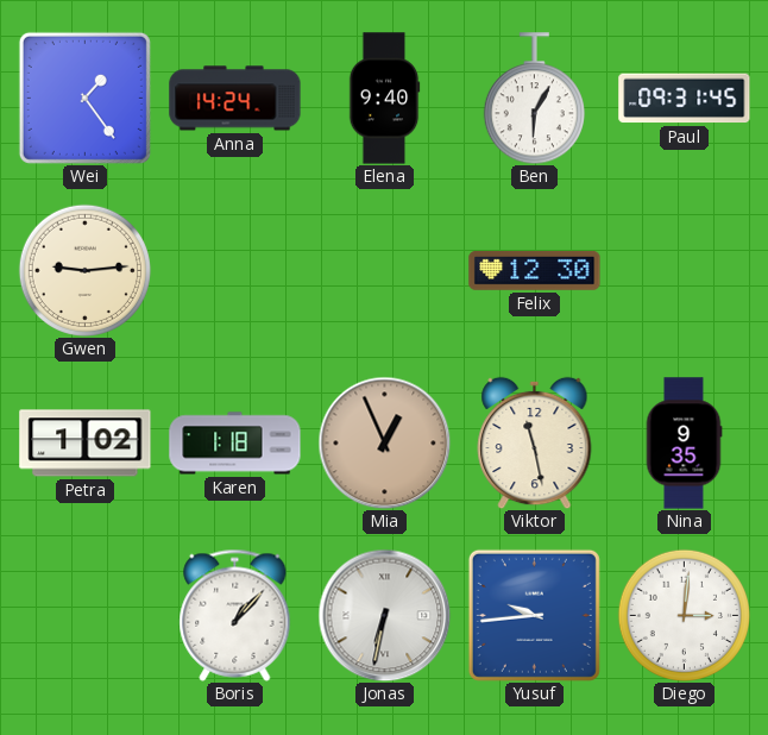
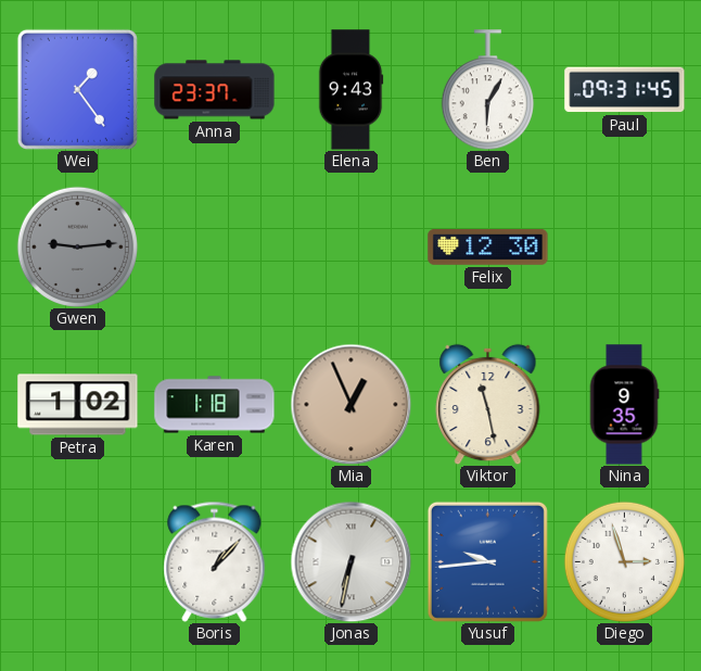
Anna: 14:24 -> 23:37
Elena: 9:40 -> 9:43
Gwen dial: cream -> grey
Diego: 3:01 -> 2:57
